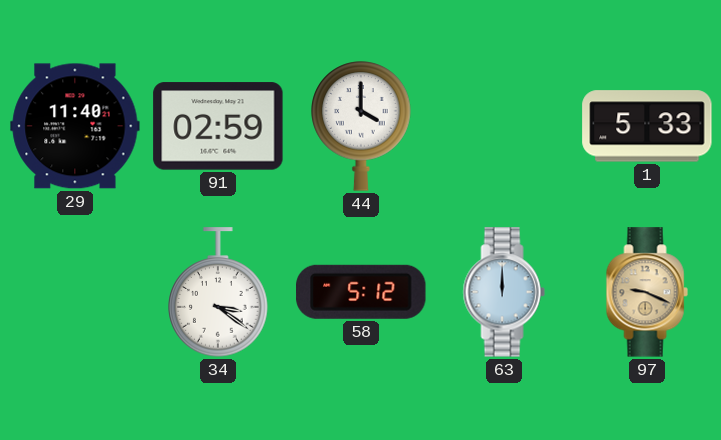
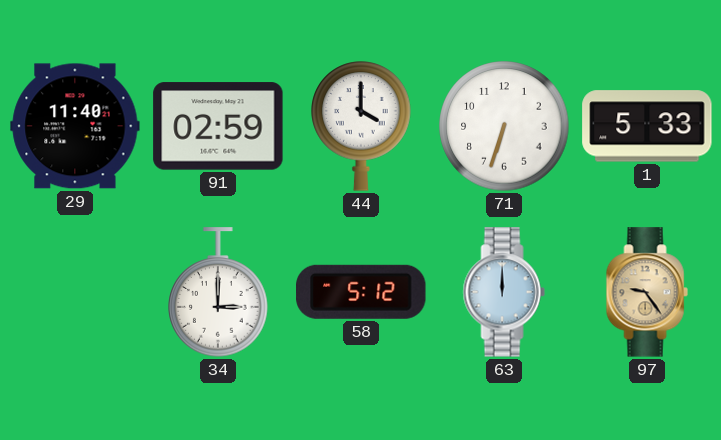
71: none -> 6:33
34: 3:21 -> 3:00
97: 9:19 -> 9:24
